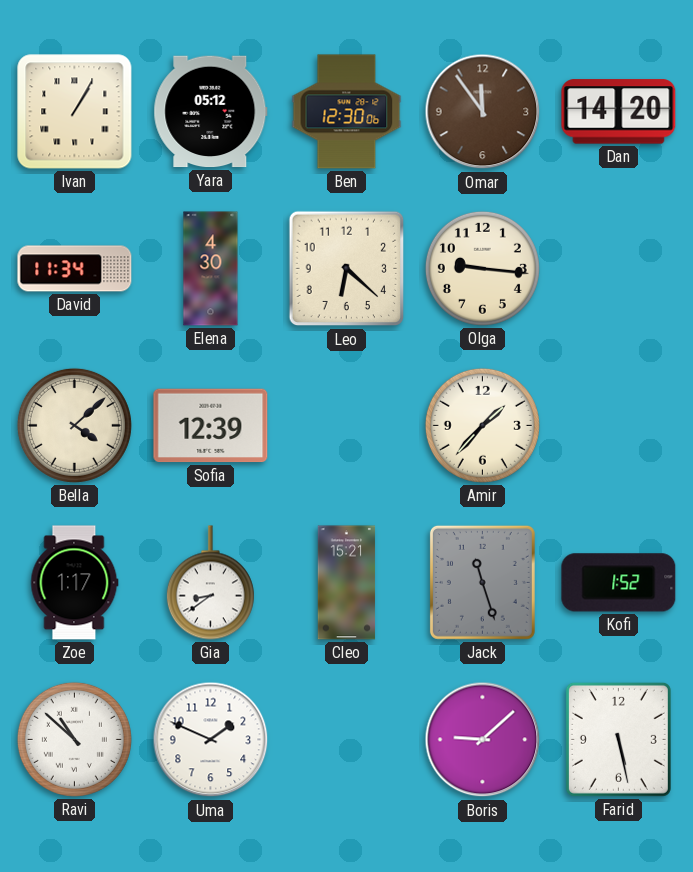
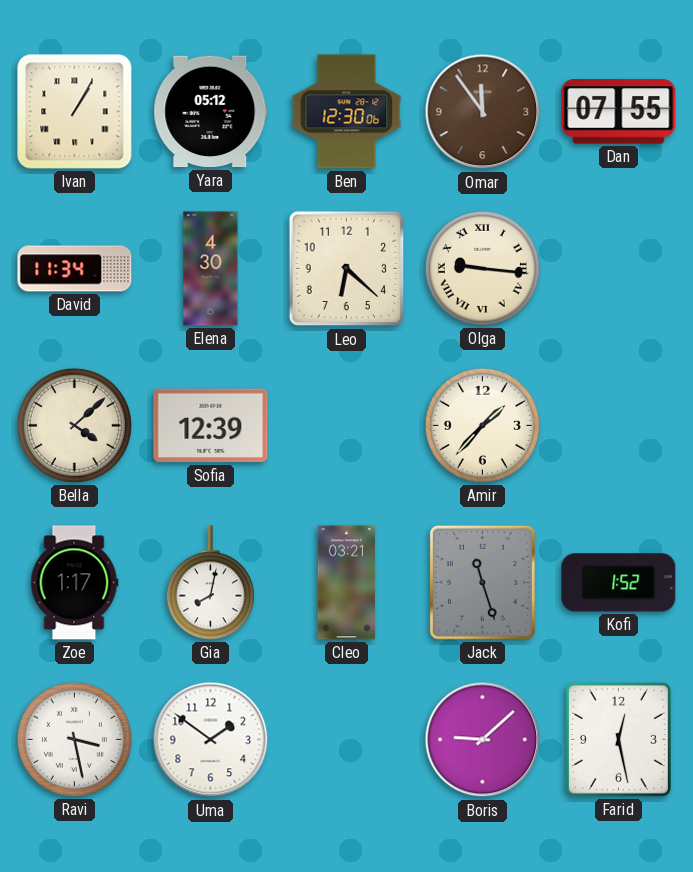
Dan: 14:20 -> 07:55
Olga numerals: Arabic -> Roman
Gia: 8:39 -> 8:02
Cleo: 15:21 -> 03:21
Ravi: 10:52 -> 3:28
Uma: 1:49 -> 1:51
Farid: 5:28 -> 12:28
